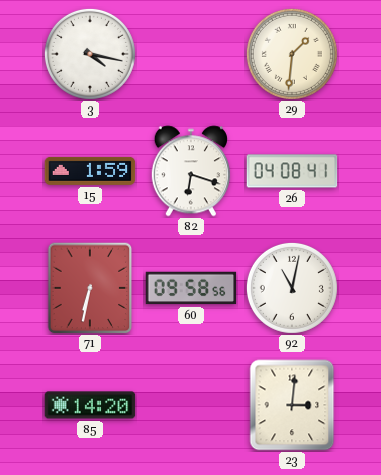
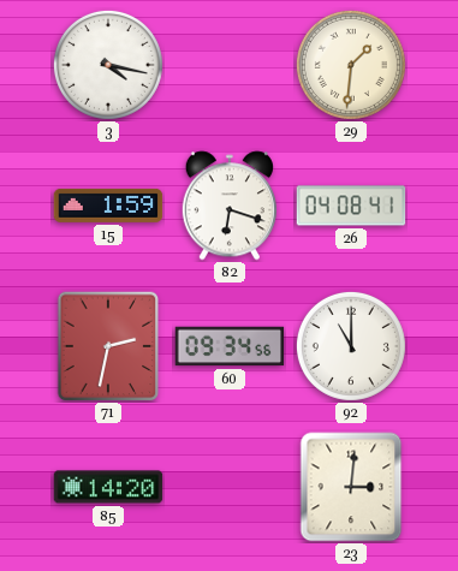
71: 6:32 -> 2:32
60: 09:58 -> 09:34
92: 11:02 -> 11:00
